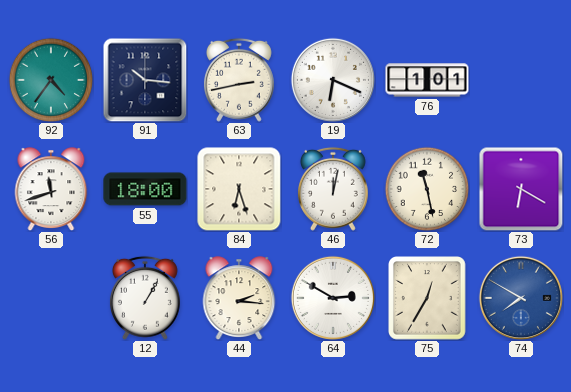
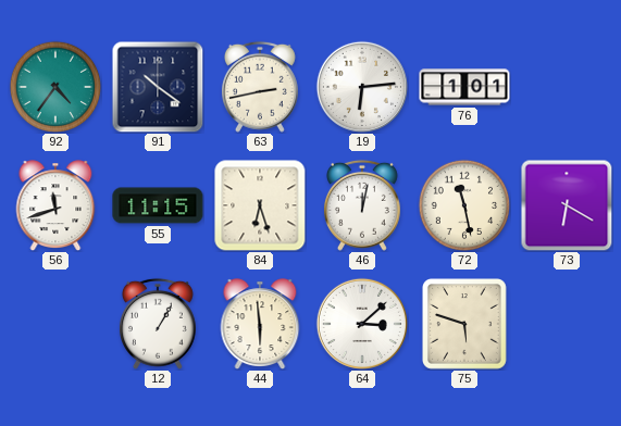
91: 10:16 -> 10:21
19: 6:19 -> 6:14
55: 18:00 -> 11:15
44: 2:16 -> 5:59
64: 2:50 -> 3:08
75: 12:35 -> 5:48
74: 7:50 -> none
